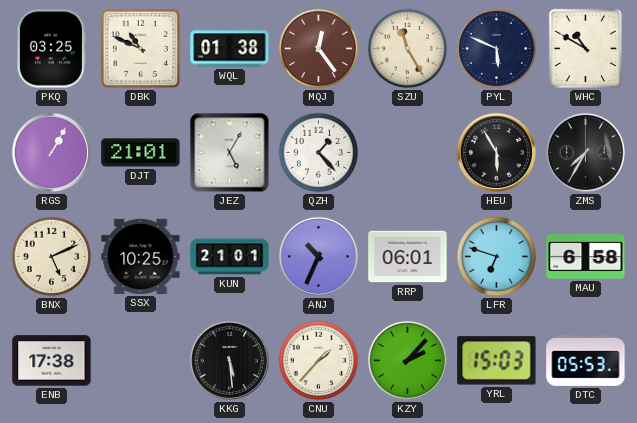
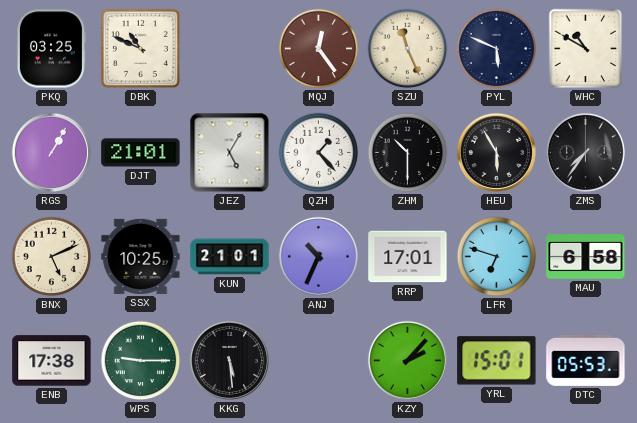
WQL: 01:38 -> none
SZU: 11:25 -> 11:26
ZHM: none -> 10:30
ZMS: 7:35 -> 7:36
RRP: 06:01 -> 17:01
WPS: none -> 9:15
CNU: 1:37 -> none
YRL: 15:03 -> 15:01
